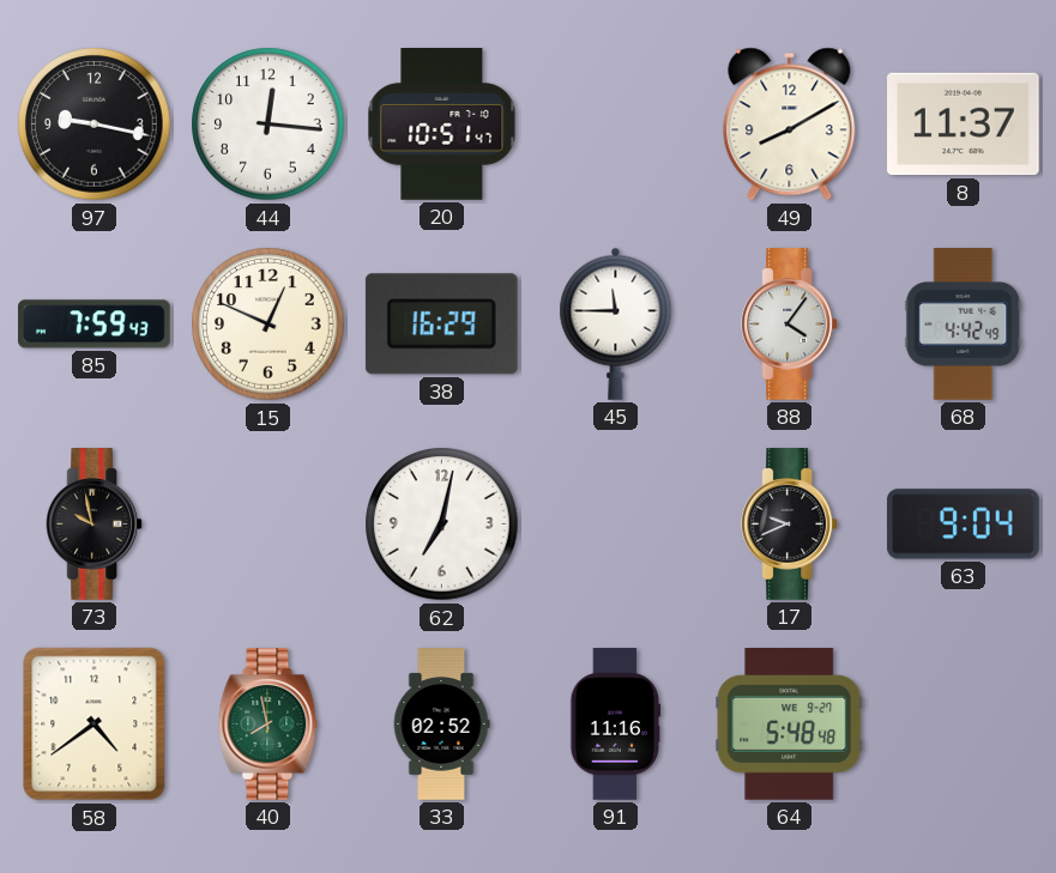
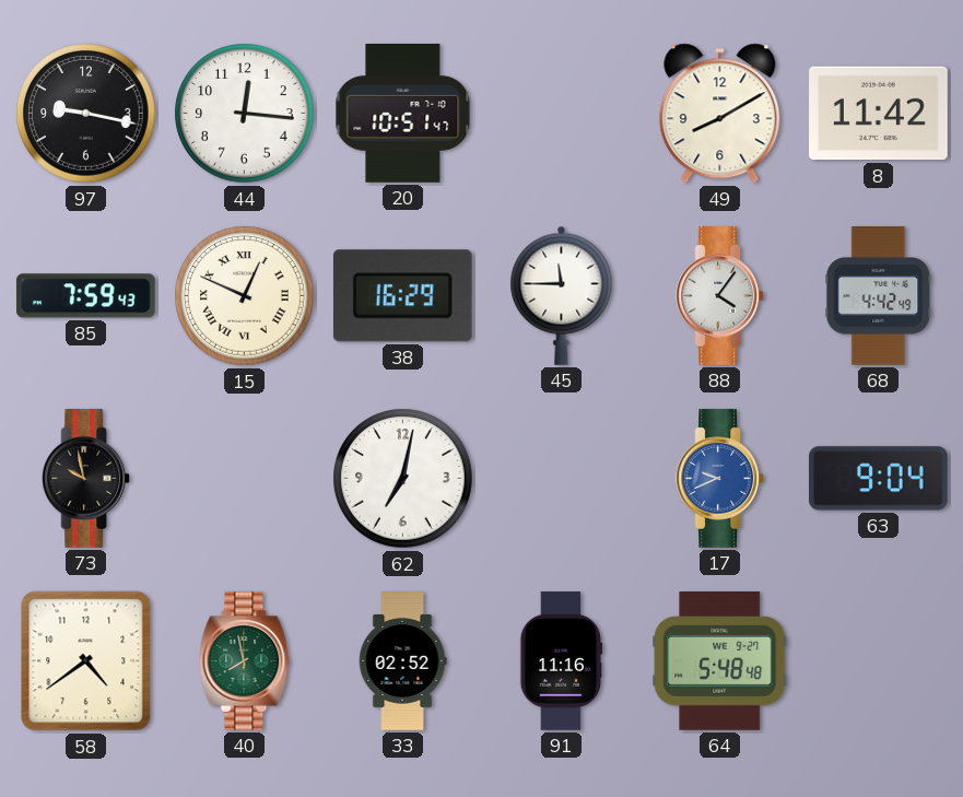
8: 11:37 -> 11:42
15 numerals: Arabic -> Roman
17 dial: black -> blue
